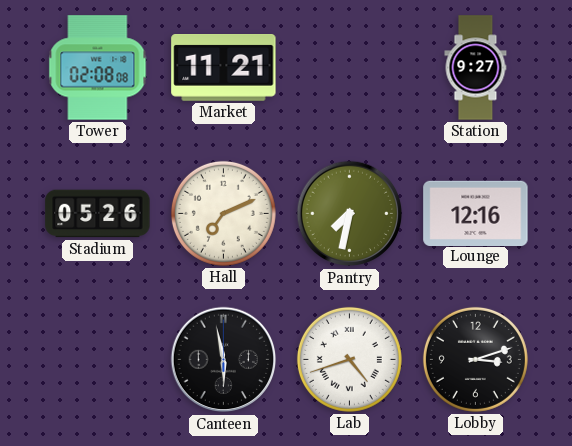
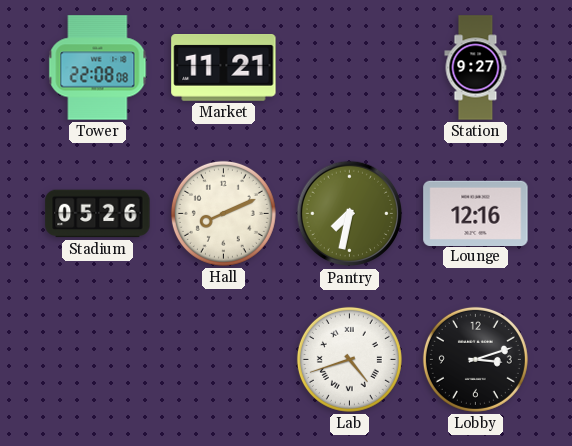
Tower: 02:08 -> 22:08
Hall: 7:11 -> 8:11
Canteen: 5:58 -> none
